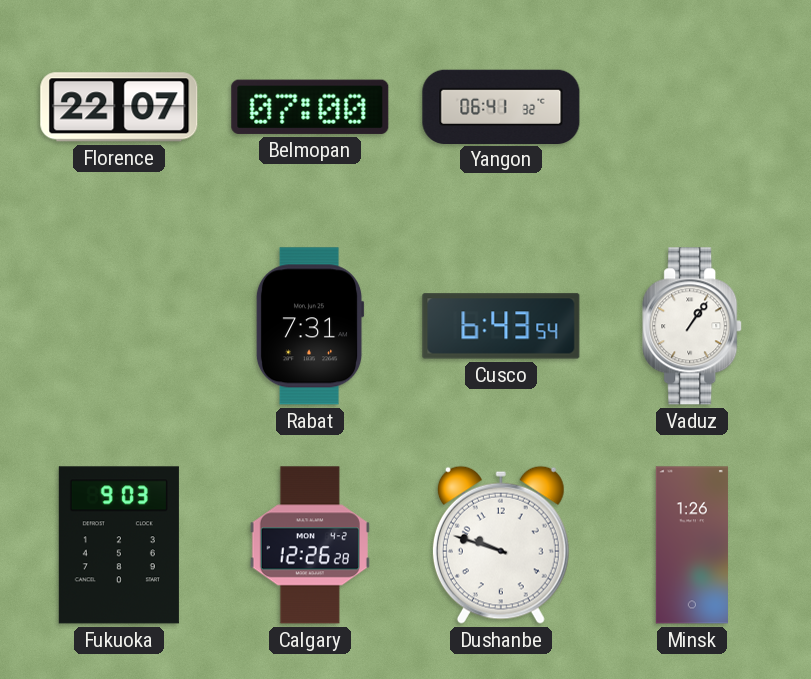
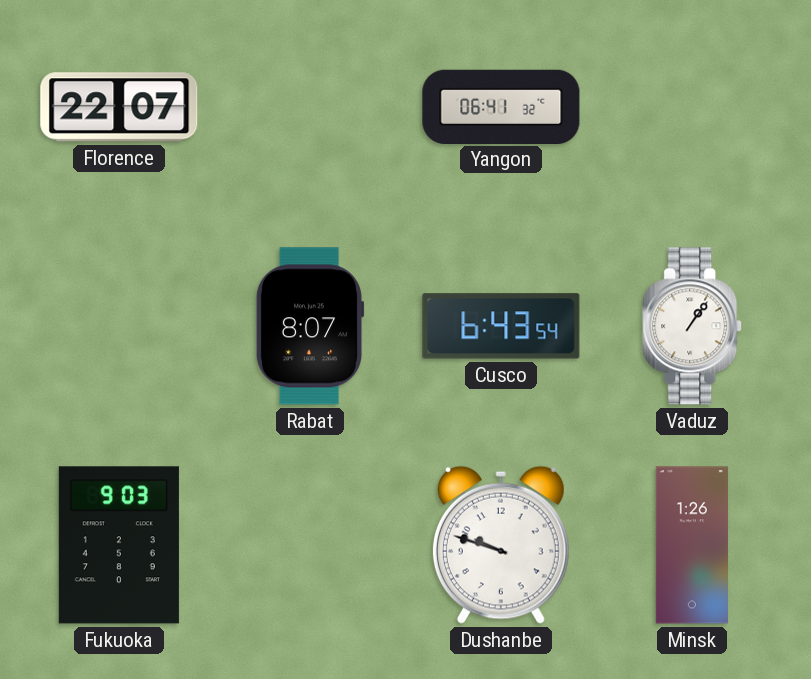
Belmopan: 07:00 -> none
Rabat: 7:31 -> 8:07
Calgary: 12:26 -> none
